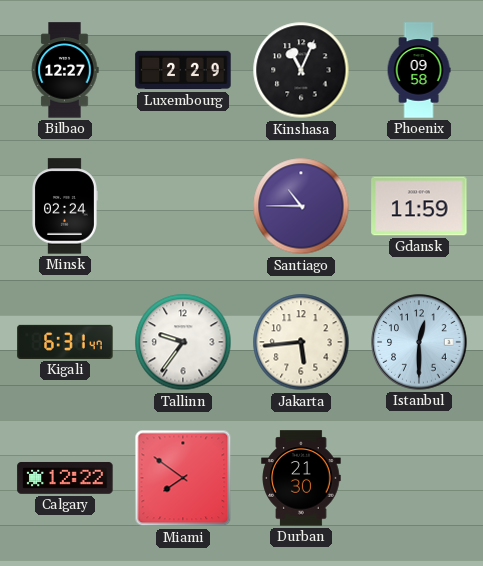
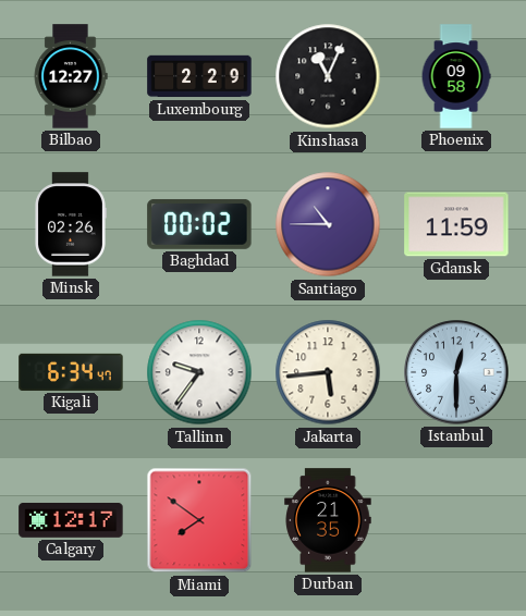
Minsk: 02:24 -> 02:26
Baghdad: none -> 00:02
Kigali: 6:31 -> 6:34
Calgary: 12:22 -> 12:17
Durban: 21:30 -> 21:35
